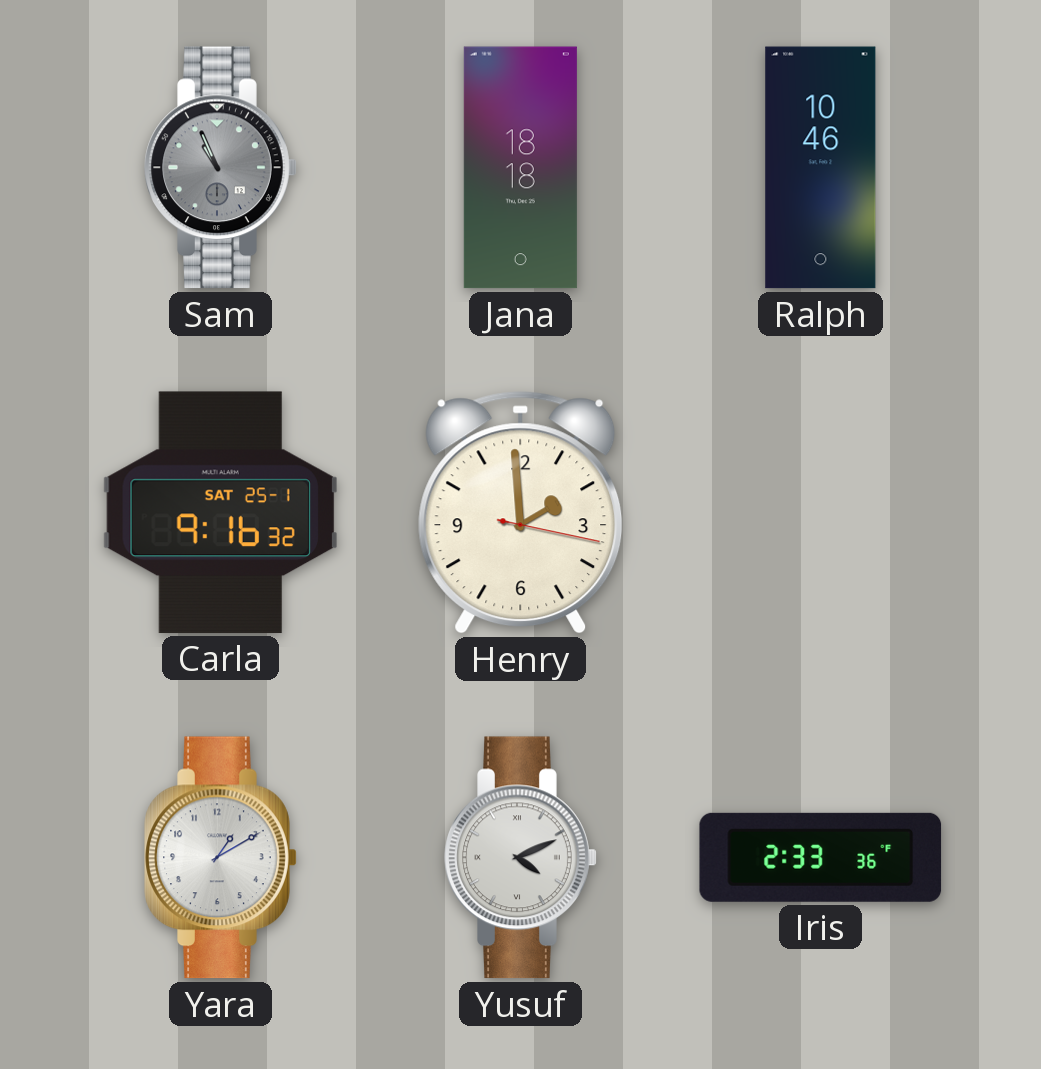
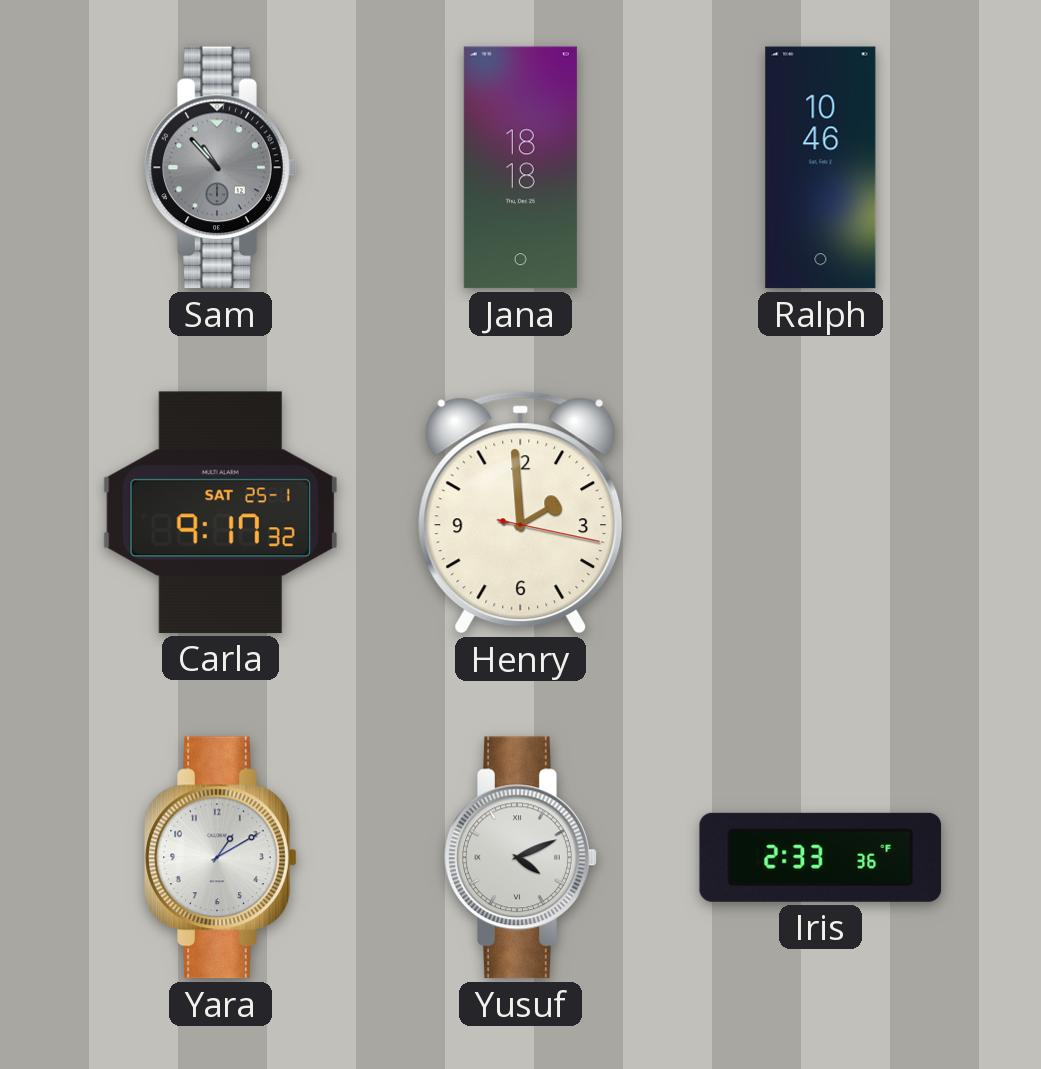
Sam: 10:56 -> 10:53
Carla: 9:16 -> 9:17
